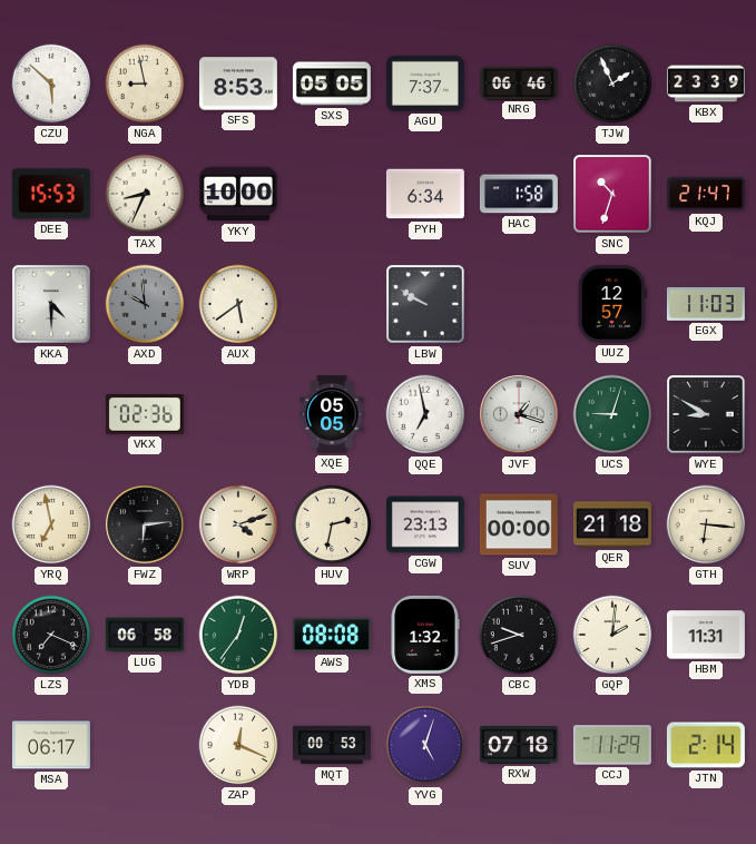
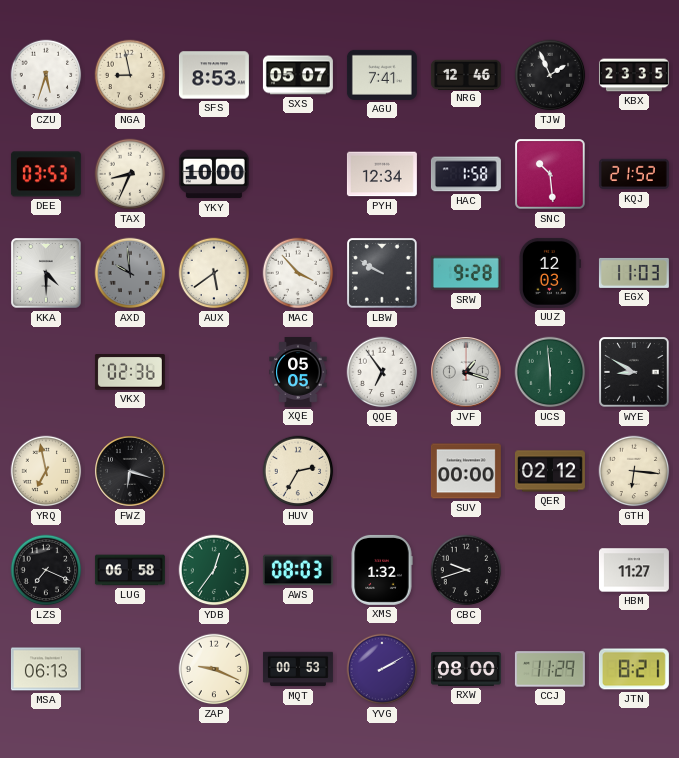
CZU: 5:52 -> 5:33
SXS: 05:05 -> 05:07
AGU: 7:37 -> 7:41
NRG: 06:46 -> 12:46
KBX: 23:39 -> 23:35
DEE: 15:53 -> 03:53
PYH: 6:34 -> 12:34
SNC: 10:33 -> 10:29
KQJ: 21:47 -> 21:52
MAC: none -> 3:53
SRW: none -> 9:28
UUZ: 12:57 -> 12:03
QQE: 6:58 -> 6:54
UCS: 9:03 -> 5:59
FWZ: 6:14 -> 6:18
WRP: 4:12 -> none
HUV: 2:32 -> 2:35
CGW: 23:13 -> none
QER: 21:18 -> 02:12
AWS: 08:08 -> 08:03
GQP: 2:01 -> none
HBM: 11:31 -> 11:27
MSA: 06:17 -> 06:13
ZAP: 12:19 -> 9:19
YVG: 5:03 -> 2:10
RXW: 07:18 -> 08:00
JTN: 2:14 -> 8:21
